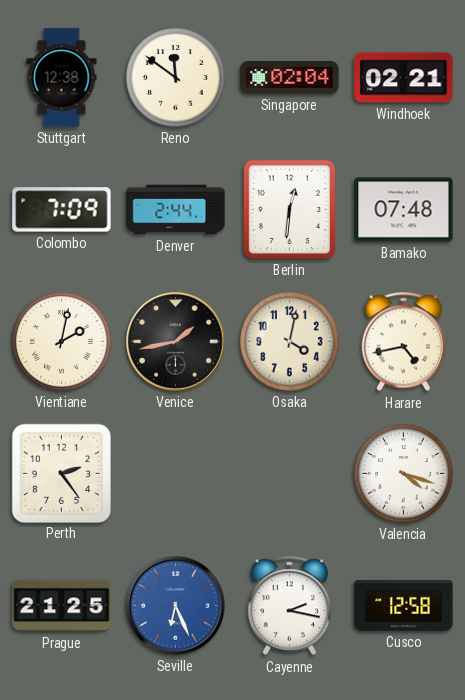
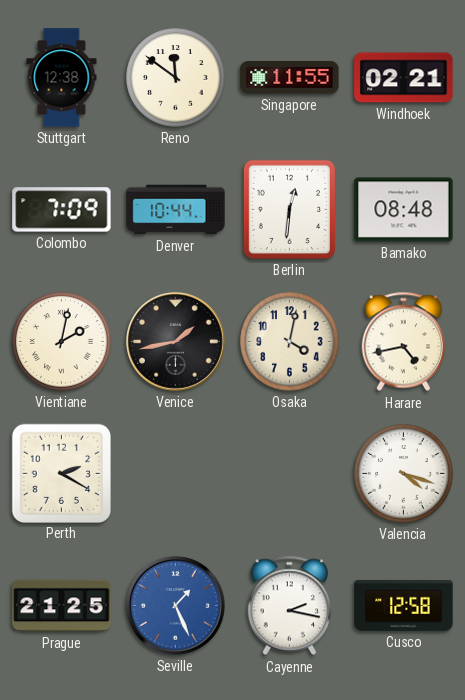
Singapore: 02:04 -> 11:55
Denver: 2:44 -> 10:44
Bamako: 07:48 -> 08:48
Perth: 2:24 -> 2:20
Seville: 6:26 -> 1:26
